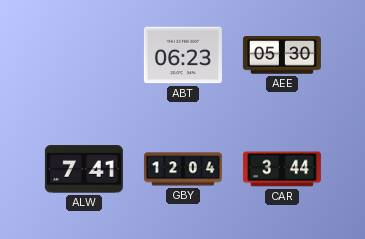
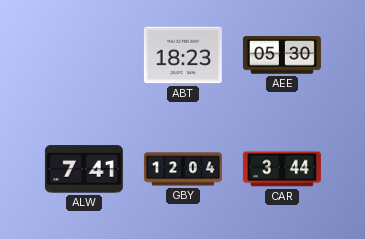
ABT: 06:23 -> 18:23
